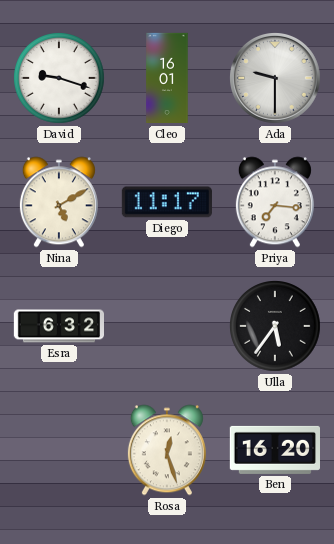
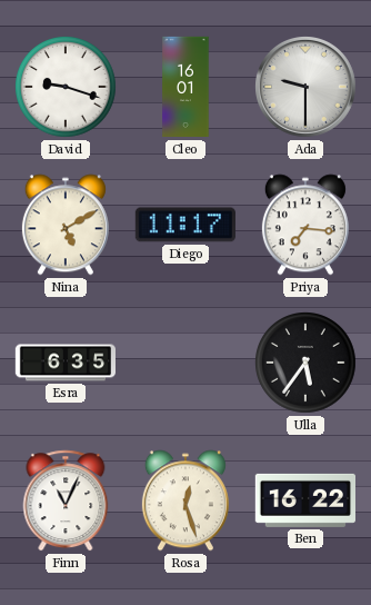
Esra: 6:32 -> 6:35
Finn: none -> 11:04
Ben: 16:20 -> 16:22
